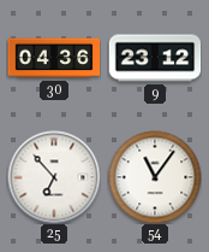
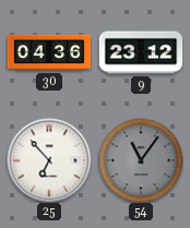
54 dial: white -> grey
